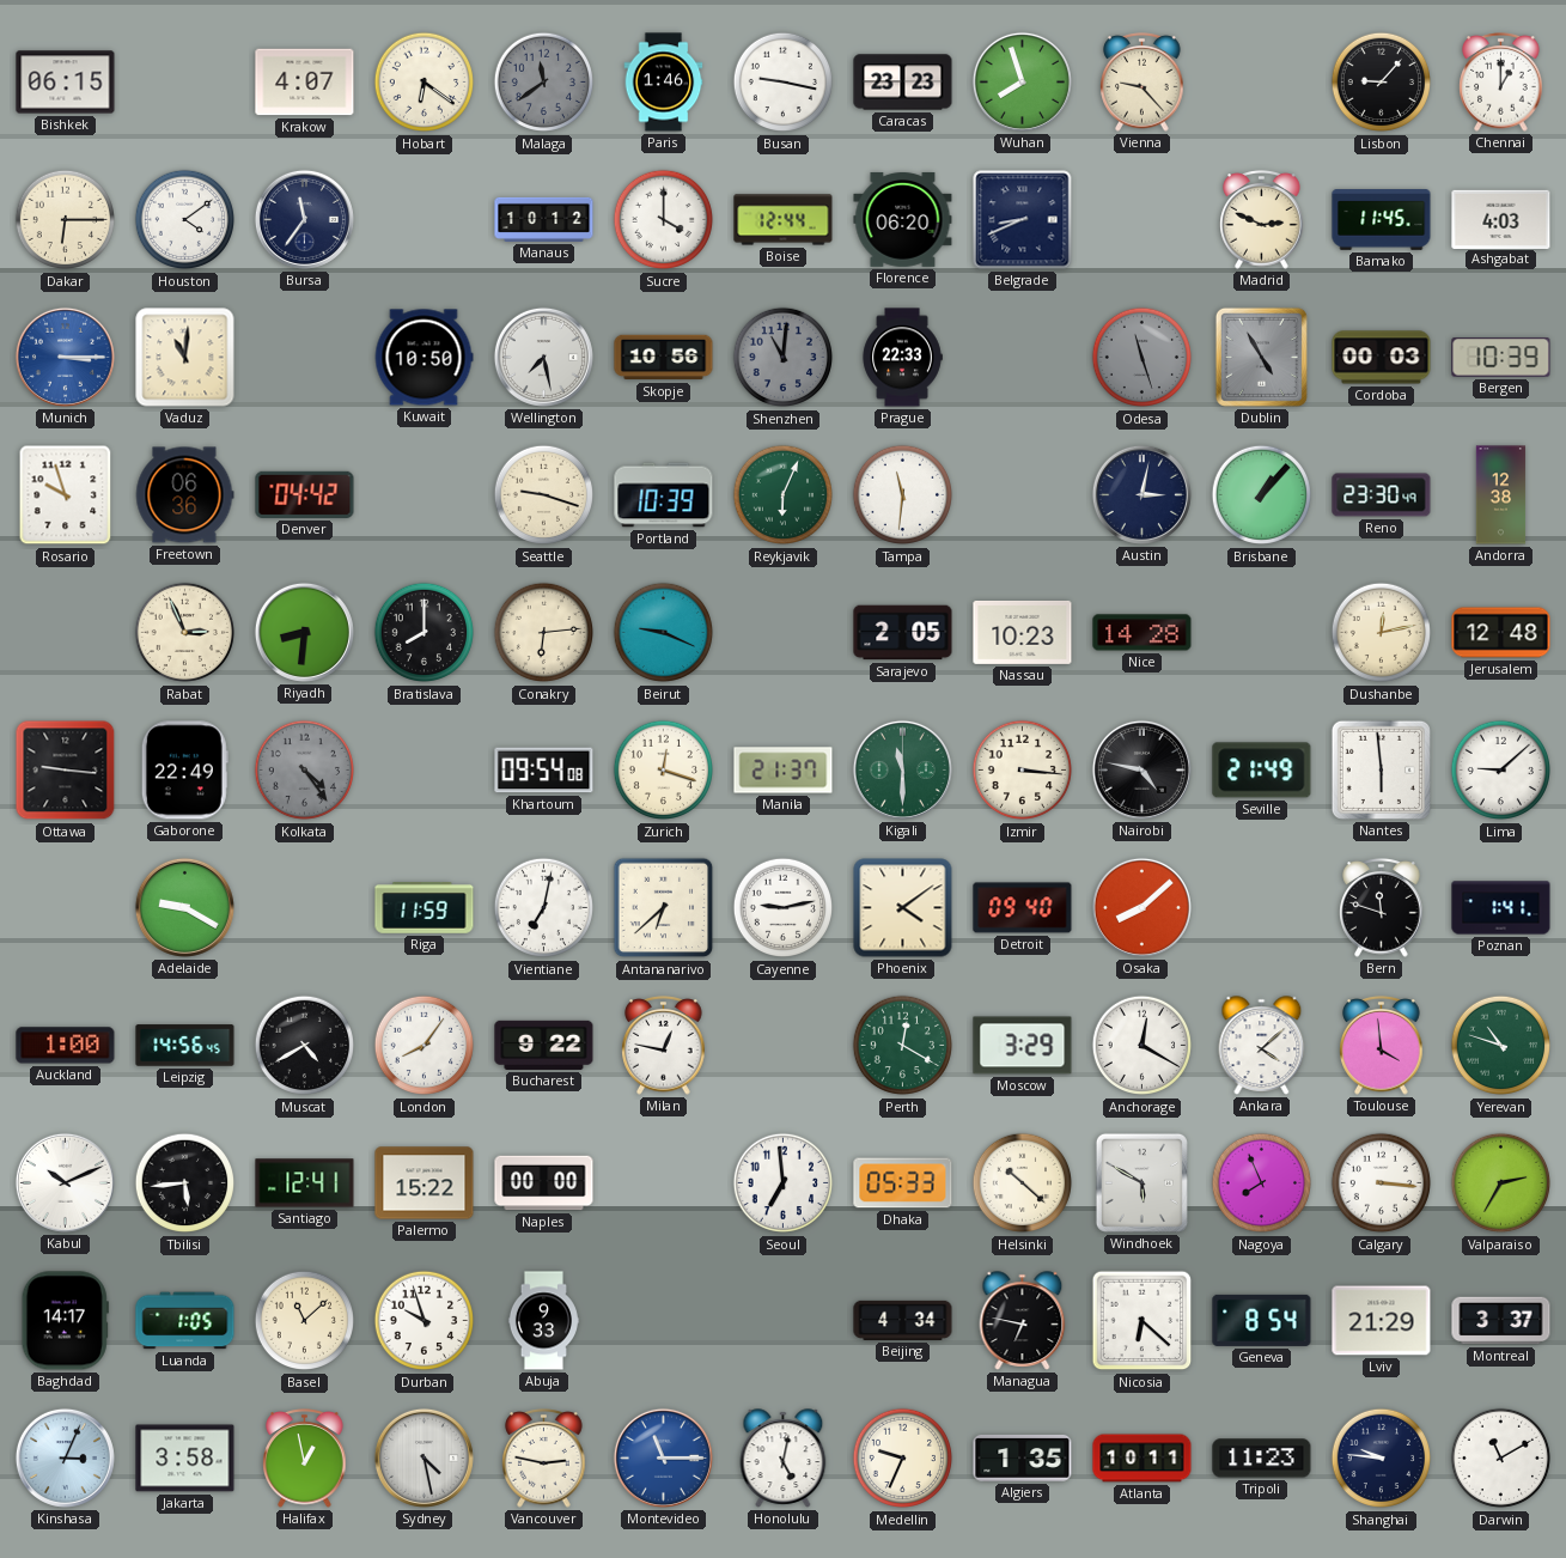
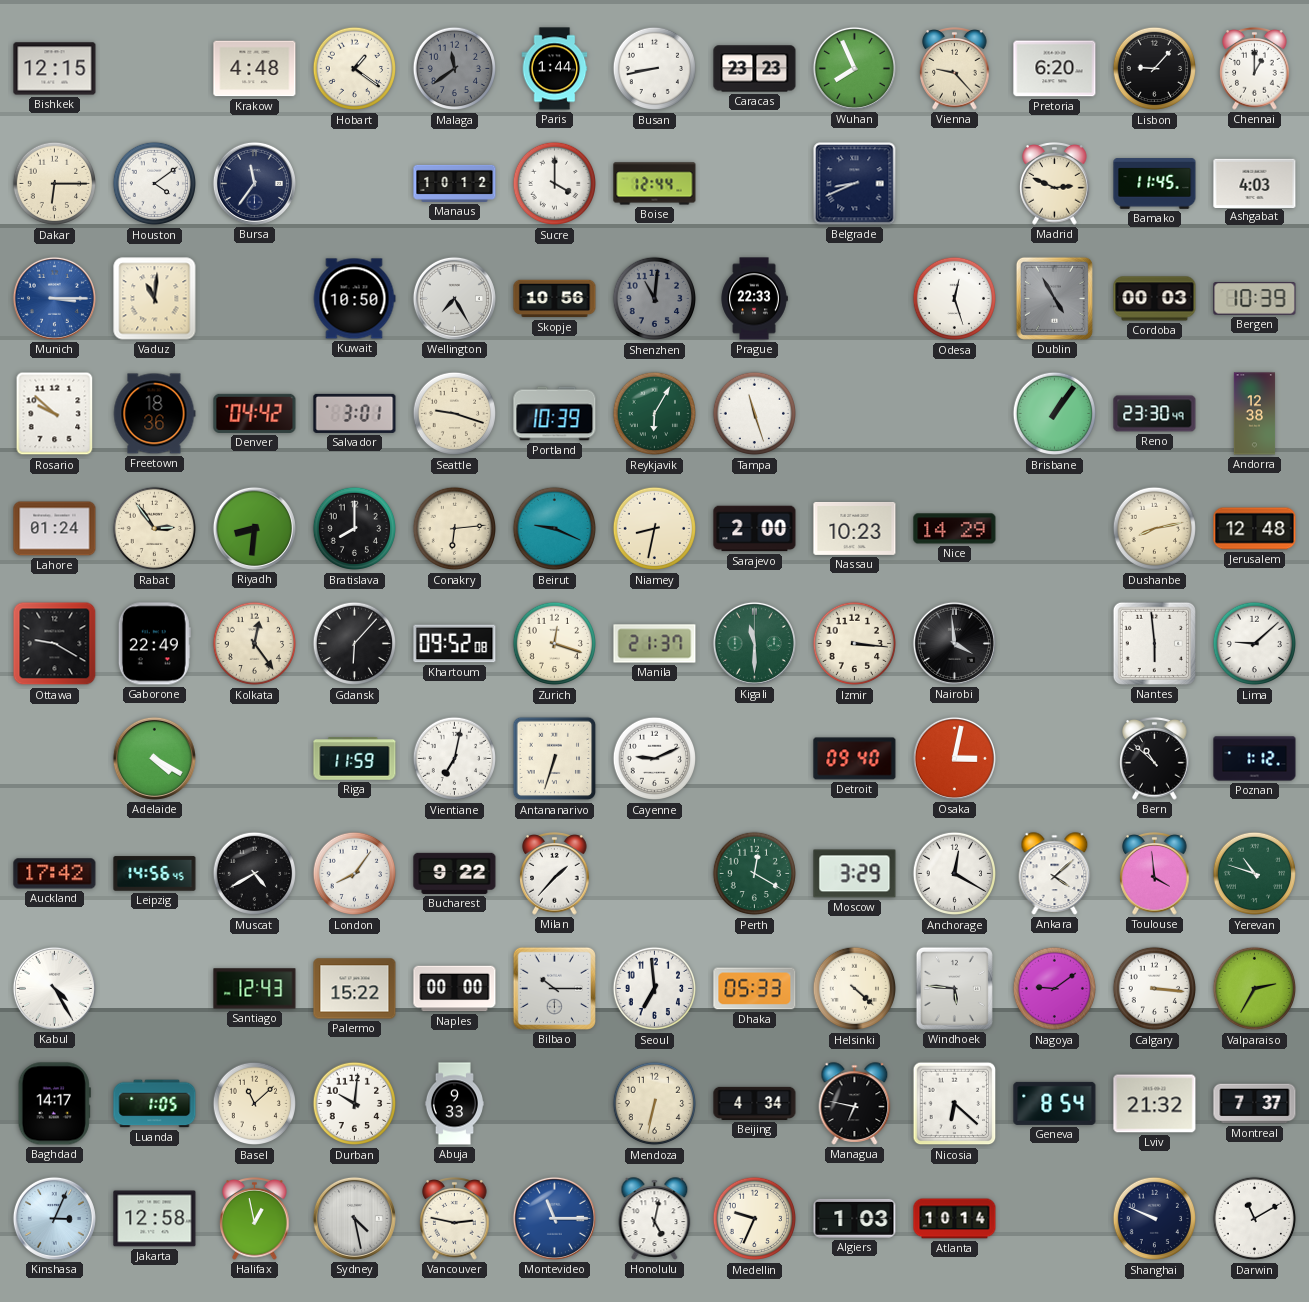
Bishkek: 06:15 -> 12:15
Krakow: 4:07 -> 4:48
Hobart: 6:21 -> 1:21
Paris: 1:46 -> 1:44
Busan: 9:17 -> 8:43
Wuhan: 7:57 -> 7:56
Pretoria: none -> 6:20
Florence: 06:20 -> none
Wellington: 7:28 -> 7:25
Odesa: 11:27 -> 12:27
Odesa dial: grey -> white
Rosario: 9:57 -> 9:52
Freetown: 06:36 -> 18:36
Salvador: none -> 3:01
Reykjavik: 6:04 -> 6:05
Tampa: 11:31 -> 11:27
Austin: 3:02 -> none
Brisbane: 1:07 -> 1:06
Lahore: none -> 01:24
Rabat: 2:56 -> 2:54
Niamey: none -> 8:32
Sarajevo: 2:05 -> 2:00
Nice: 14:28 -> 14:29
Dushanbe: 12:13 -> 8:13
Ottawa: 9:16 -> 9:20
Kolkata: 4:24 -> 12:24
Kolkata dial: grey -> cream
Gdansk: none -> 6:07
Khartoum: 09:54 -> 09:52
Nairobi: 4:47 -> 3:59
Seville: 21:49 -> none
Adelaide: 9:20 -> 4:20
Antananarivo: 6:38 -> 6:33
Cayenne: 9:13 -> 9:11
Phoenix: 4:09 -> none
Osaka: 8:08 -> 3:02
Bern: 11:48 -> 10:52
Poznan: 1:41 -> 1:12
Auckland: 1:00 -> 17:42
Milan: 12:47 -> 1:37
Kabul: 10:11 -> 4:25
Tbilisi: 5:44 -> none
Santiago: 12:41 -> 12:43
Bilbao: none -> 10:15
Helsinki: 10:22 -> 4:22
Windhoek: 5:50 -> 5:46
Nagoya: 7:56 -> 9:09
Durban: 9:57 -> 10:01
Mendoza: none -> 6:32
Lviv: 21:29 -> 21:32
Montreal: 3:37 -> 7:37
Jakarta: 3:58 -> 12:58
Algiers: 1:35 -> 1:03
Atlanta: 10:11 -> 10:14
Tripoli: 11:23 -> none
Shanghai: 9:46 -> 9:49
